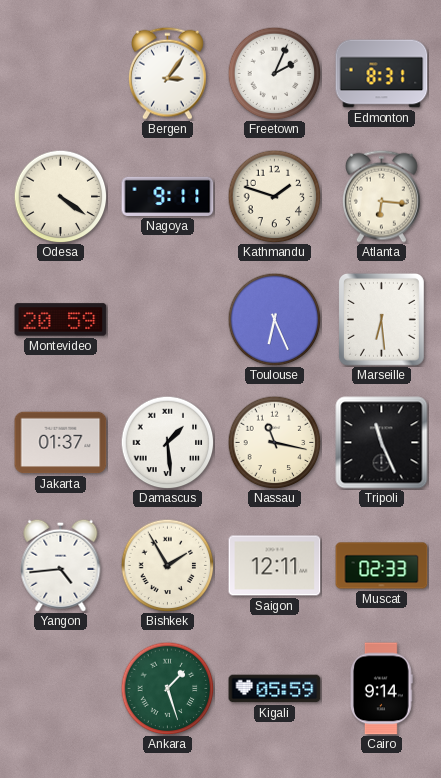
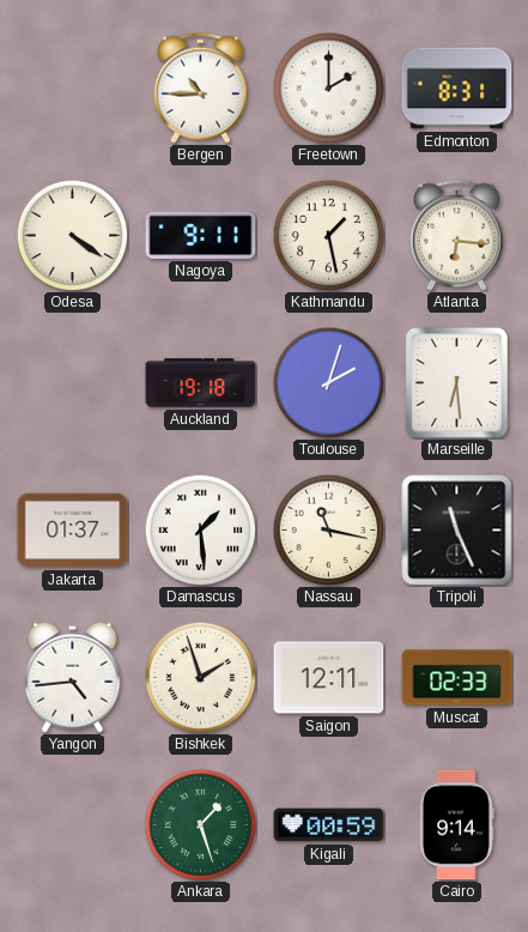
Bergen: 3:06 -> 10:45
Freetown: 2:04 -> 2:00
Kathmandu: 1:48 -> 1:28
Montevideo: 20:59 -> none
Auckland: none -> 19:18
Toulouse: 6:26 -> 2:03
Bishkek: 1:55 -> 1:57
Kigali: 05:59 -> 00:59
